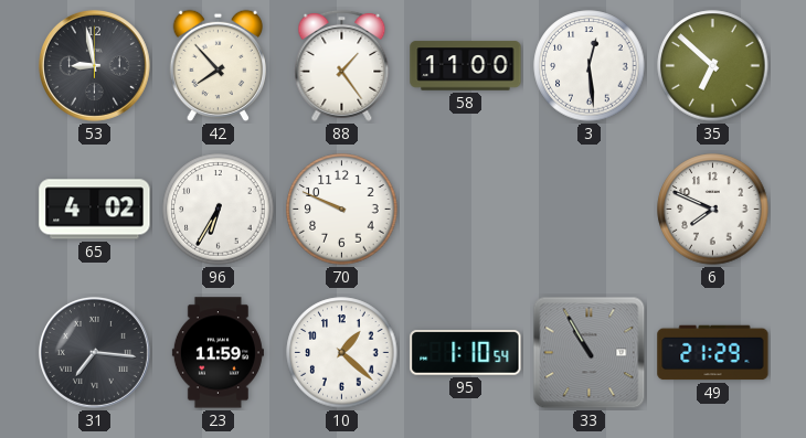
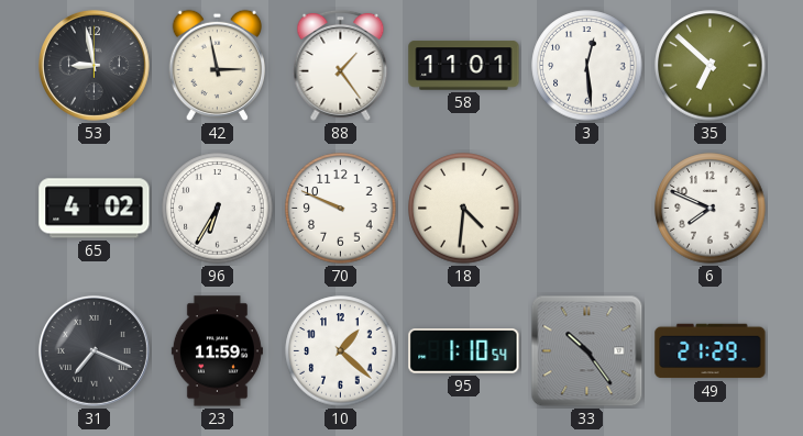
42: 7:53 -> 2:58
58: 11:00 -> 11:01
18: none -> 4:31
31: 7:16 -> 7:19
33: 10:55 -> 10:24
